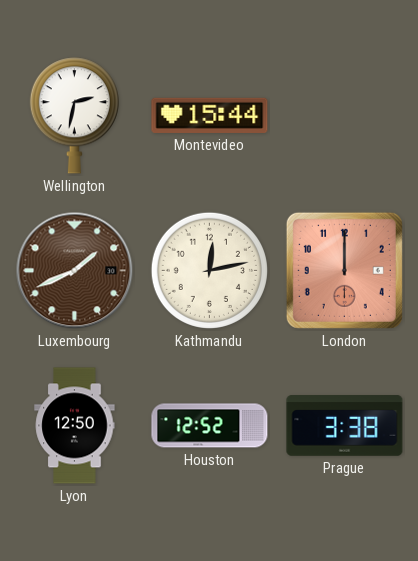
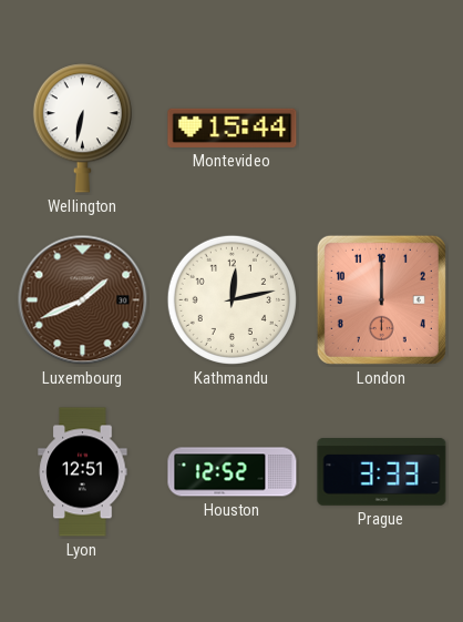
Wellington: 2:32 -> 6:32
Lyon: 12:50 -> 12:51
Prague: 3:38 -> 3:33
